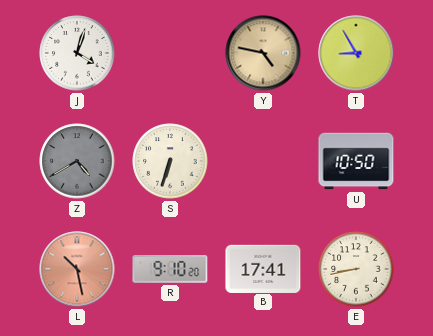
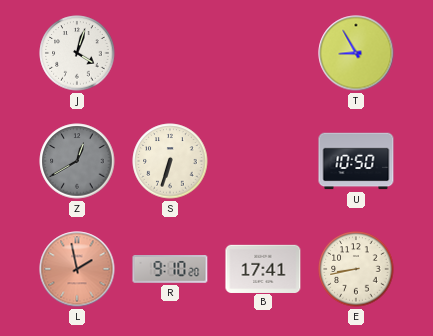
Y: 4:47 -> none
Z: 4:40 -> 12:40
L: 10:28 -> 1:58
